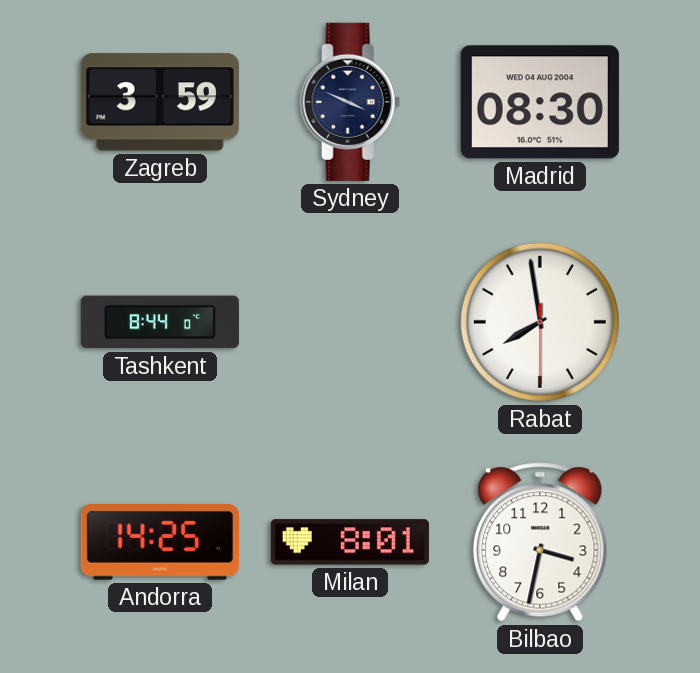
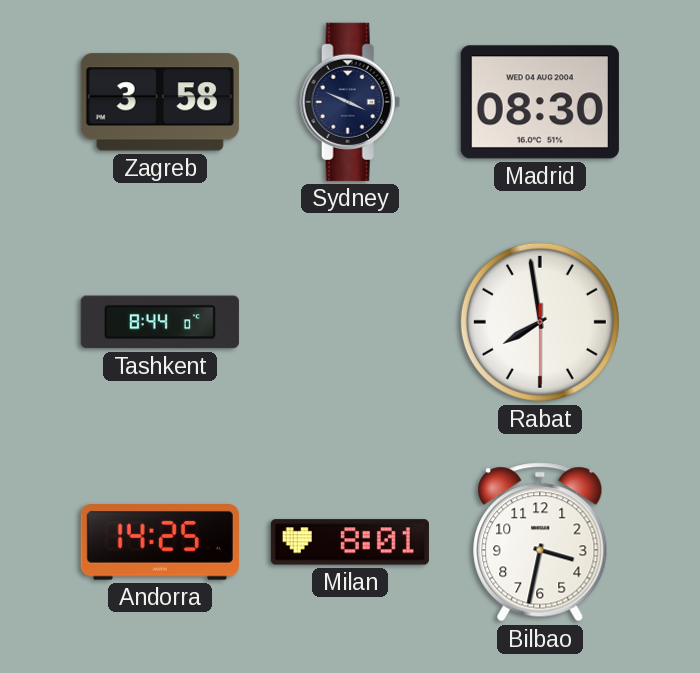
Zagreb: 3:59 -> 3:58
